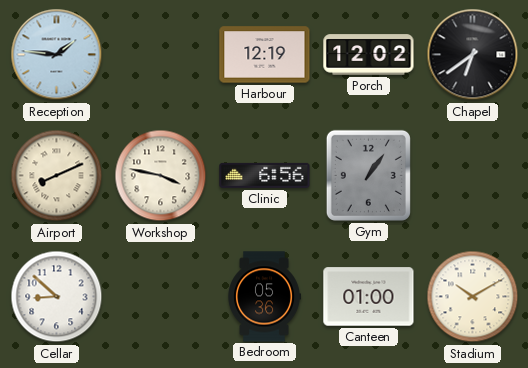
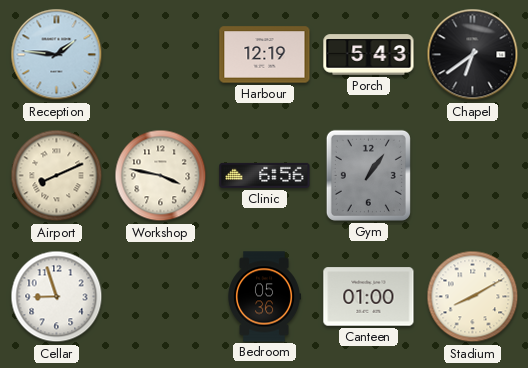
Porch: 12:02 -> 5:43
Cellar: 8:52 -> 8:57
Stadium: 10:10 -> 8:10
